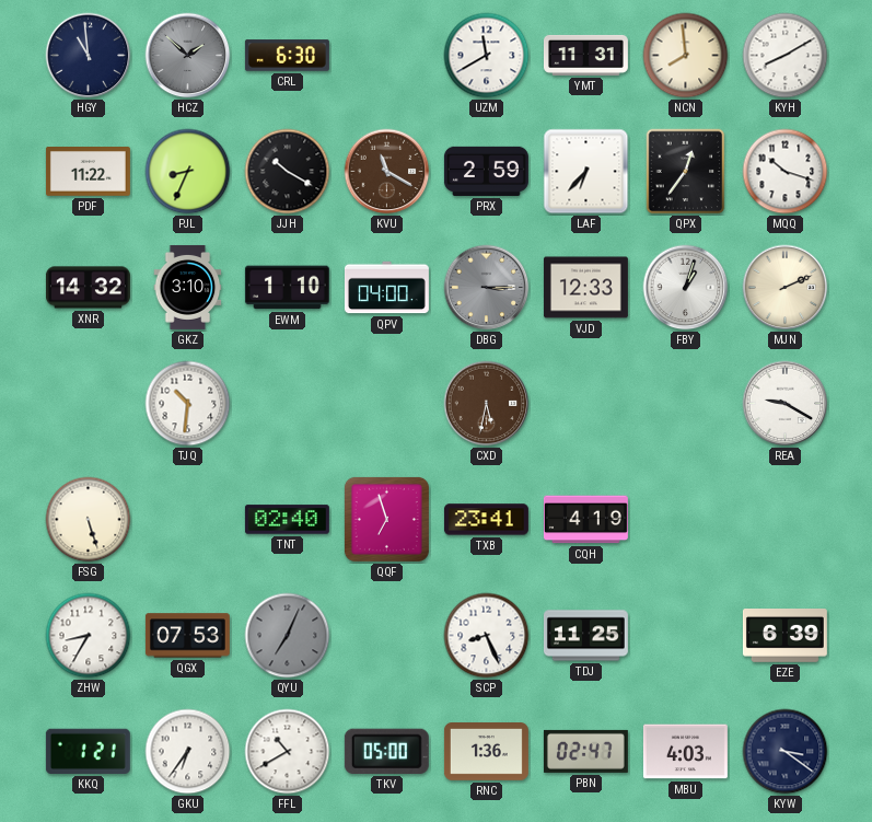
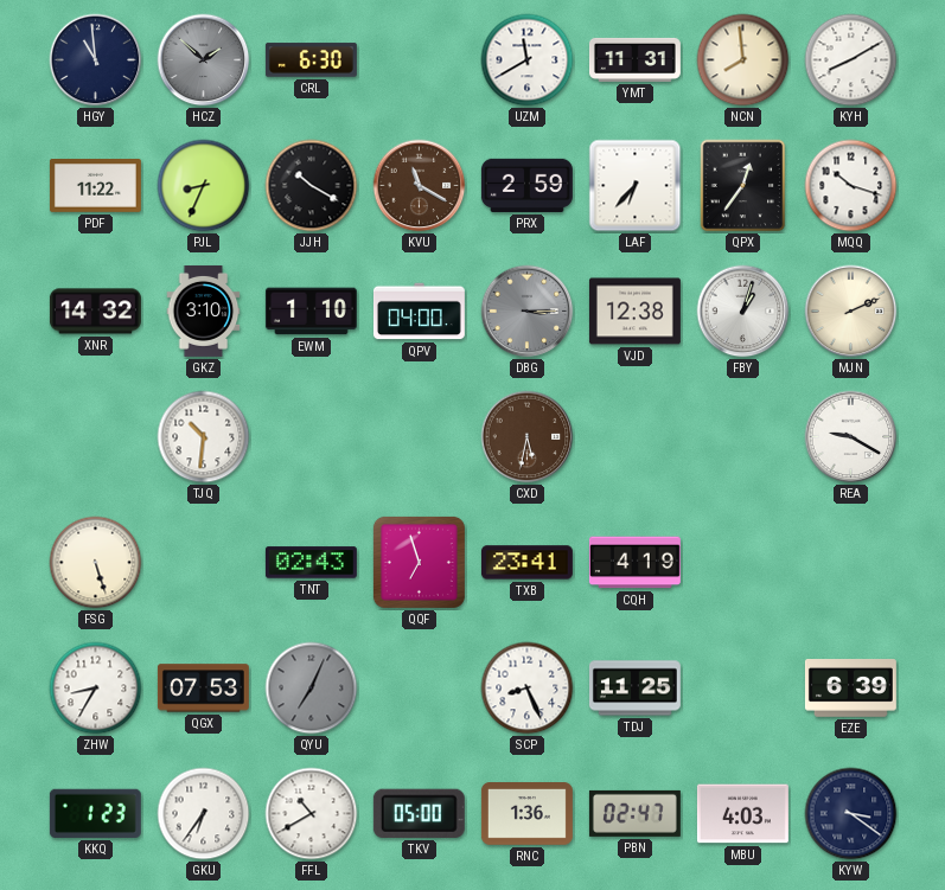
VJD: 12:33 -> 12:38
TNT: 02:40 -> 02:43
KKQ: 1:21 -> 1:23
